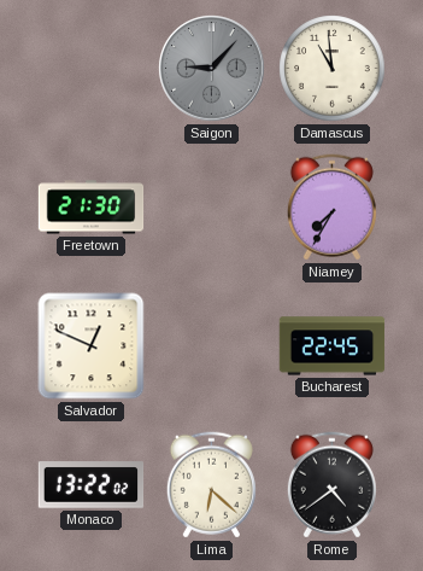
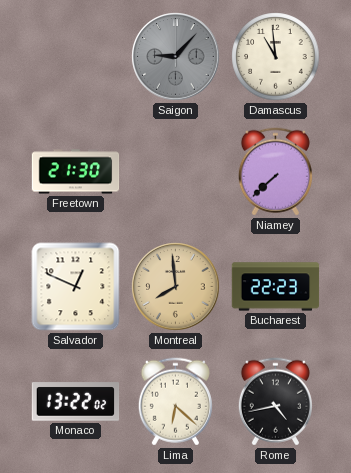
Niamey: 7:35 -> 7:38
Montreal: none -> 7:59
Bucharest: 22:45 -> 22:23
Rome: 4:39 -> 4:43
